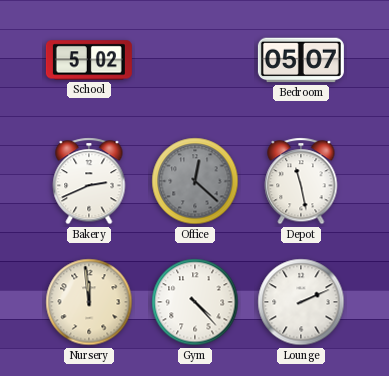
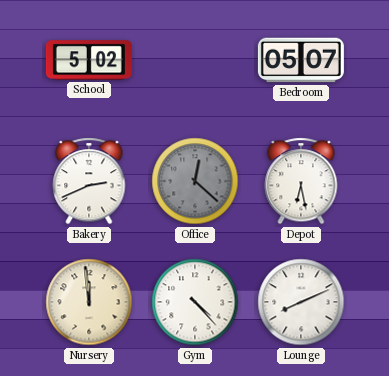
Depot: 11:28 -> 6:28
Lounge: 2:11 -> 8:11
